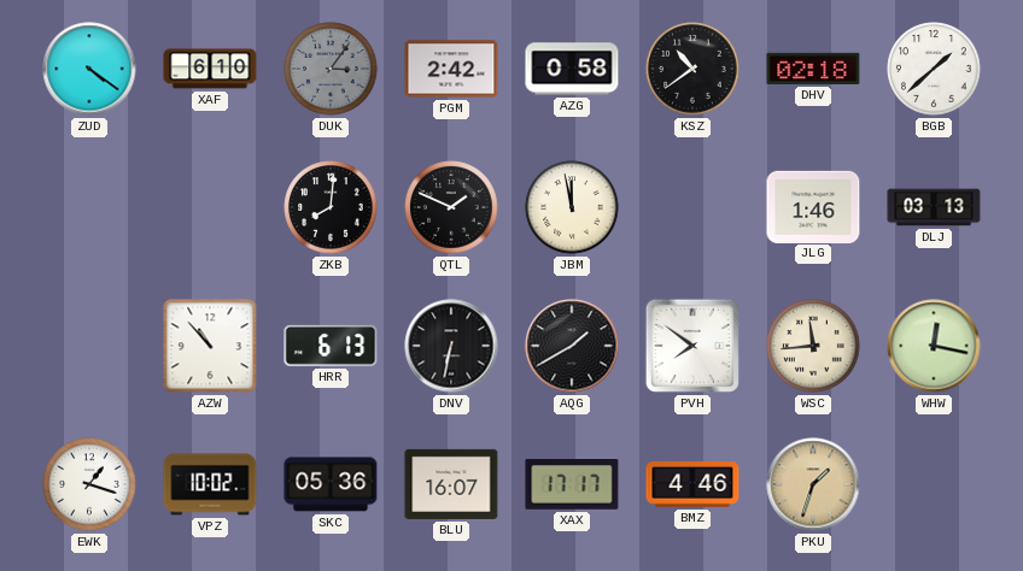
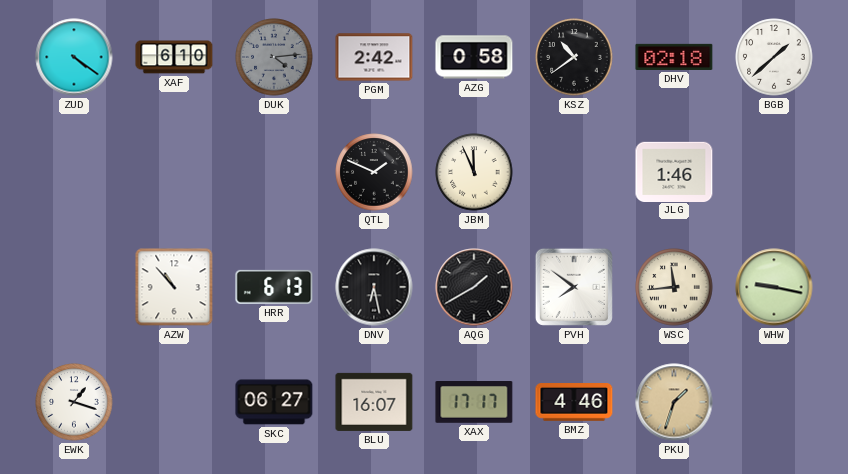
DUK: 3:06 -> 4:14
ZKB: 8:01 -> none
JBM: 11:58 -> 11:56
DLJ: 03:13 -> none
DNV: 6:32 -> 6:28
WHW: 12:17 -> 9:17
VPZ: 10:02 -> none
SKC: 05:36 -> 06:27
